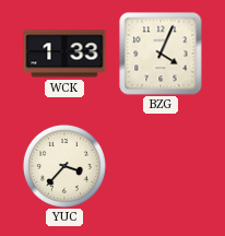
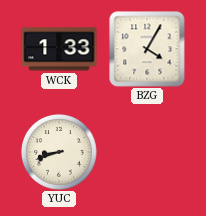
BZG: 4:04 -> 4:05
YUC: 3:37 -> 8:42
